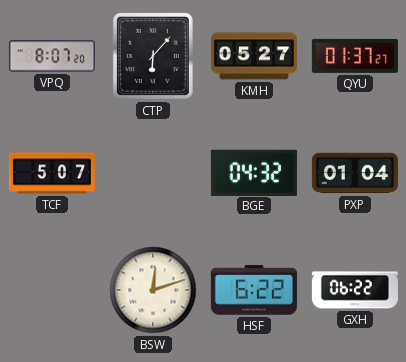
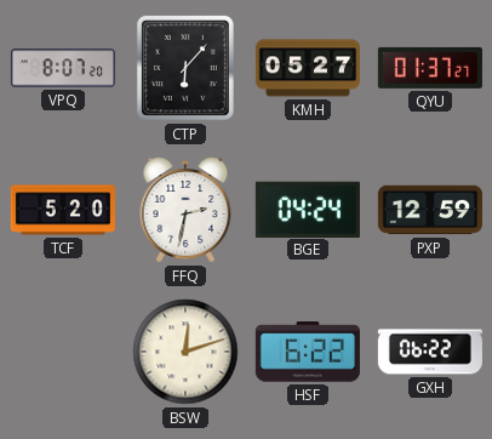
TCF: 5:07 -> 5:20
FFQ: none -> 2:32
BGE: 04:32 -> 04:24
PXP: 01:04 -> 12:59
